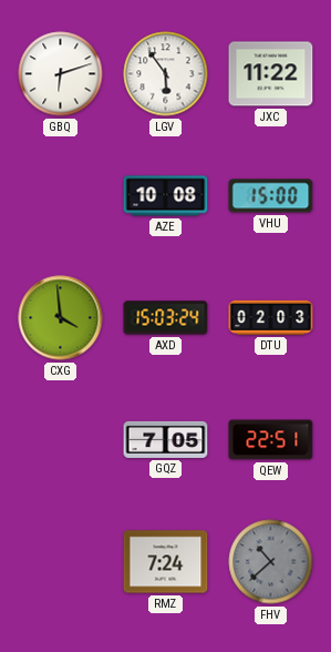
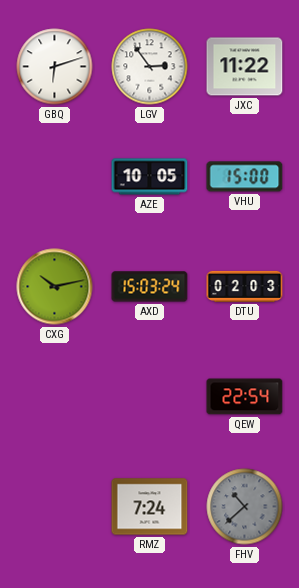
LGV: 5:54 -> 2:54
AZE: 10:08 -> 10:05
CXG: 3:59 -> 10:13
GQZ: 7:05 -> none
QEW: 22:51 -> 22:54
